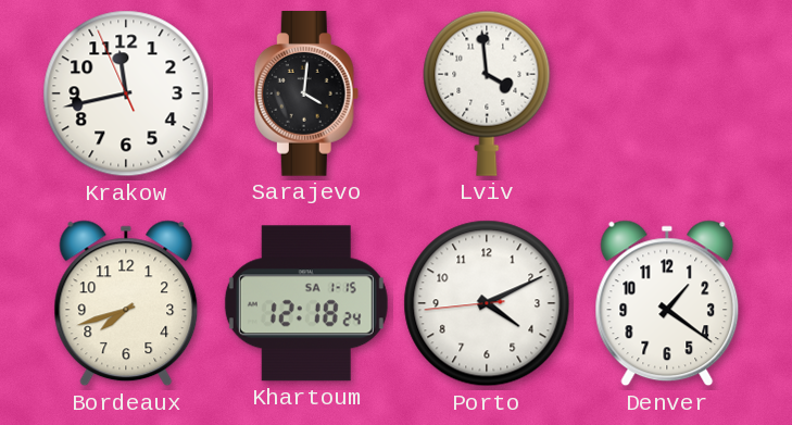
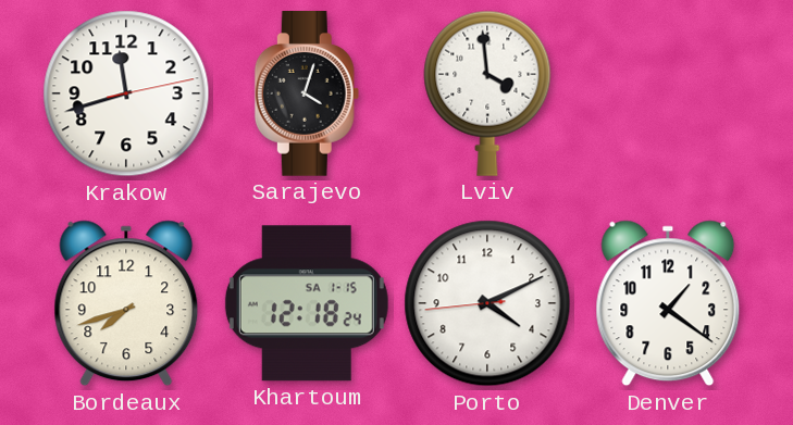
Krakow: 11:42:56 -> 11:42:13
Sarajevo: 4:01 -> 4:03
